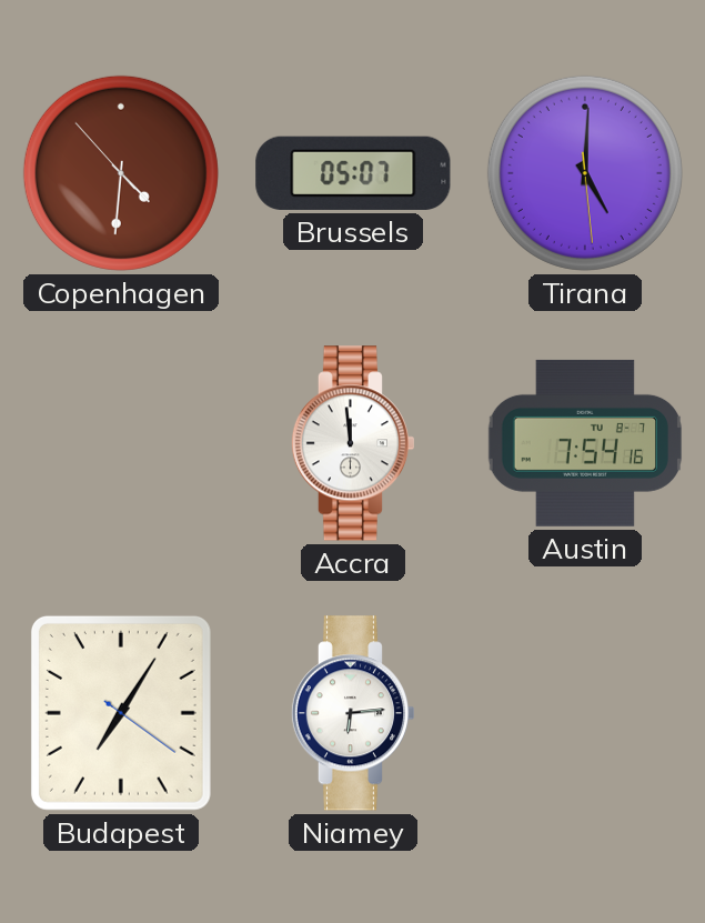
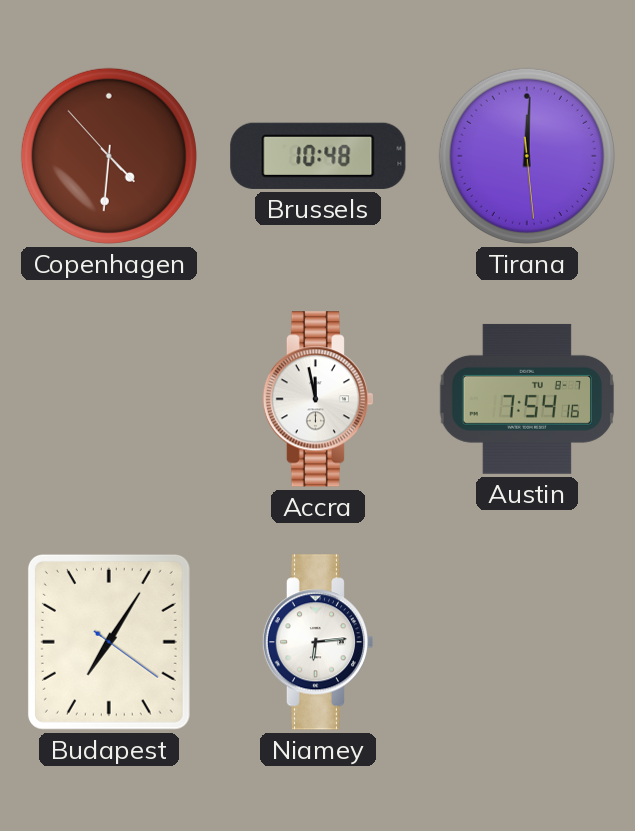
Brussels: 05:07 -> 10:48
Tirana: 5:00 -> 12:00
Accra: 11:59 -> 11:58
